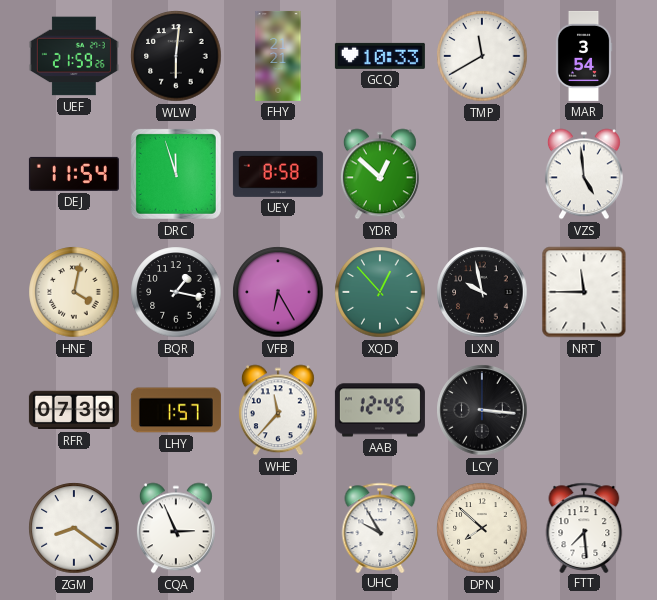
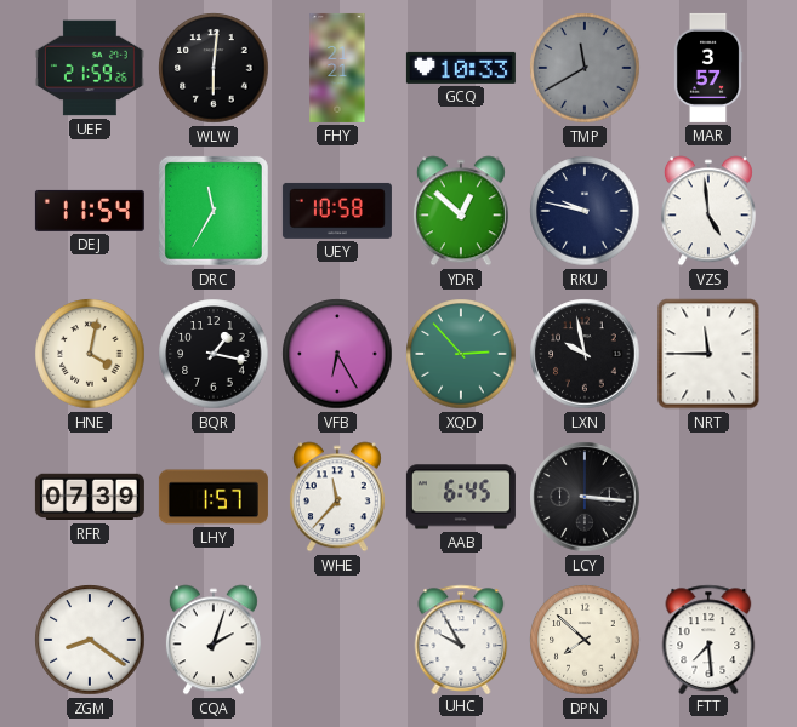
TMP dial: white -> grey
MAR: 3:54 -> 3:57
DRC: 11:57 -> 11:35
UEY: 8:58 -> 10:58
RKU: none -> 9:47
XQD: 12:53 -> 2:53
AAB: 12:45 -> 6:45
CQA: 2:56 -> 2:03
